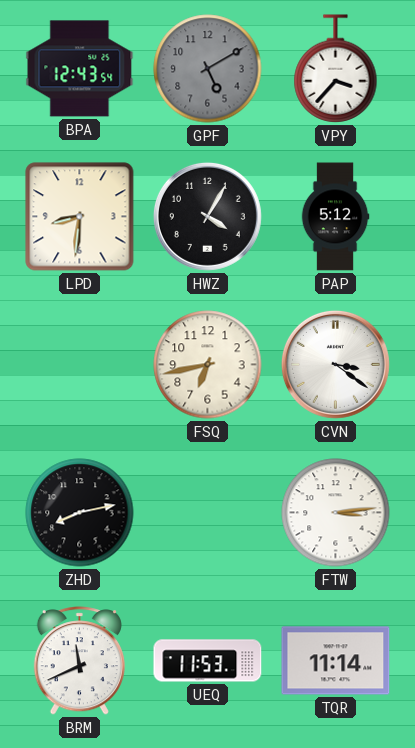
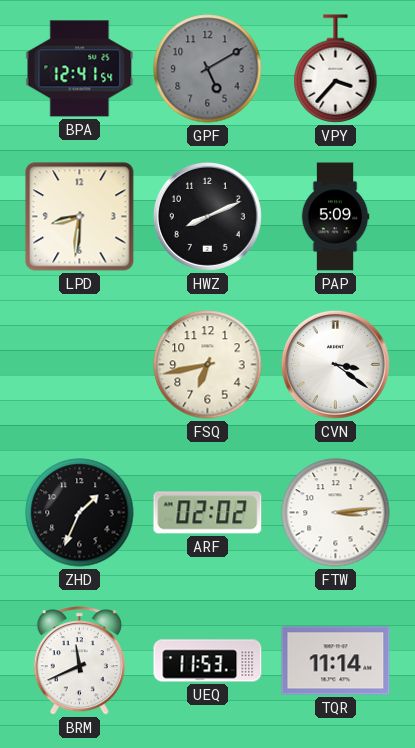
BPA: 12:43 -> 12:41
HWZ: 4:05 -> 8:11
PAP: 5:12 -> 5:09
ZHD: 8:13 -> 1:34
ARF: none -> 02:02
